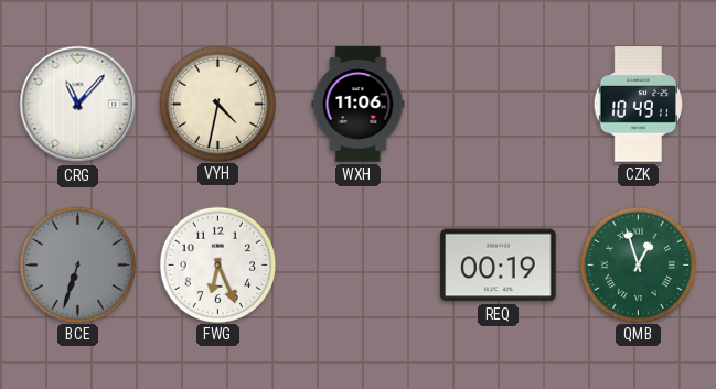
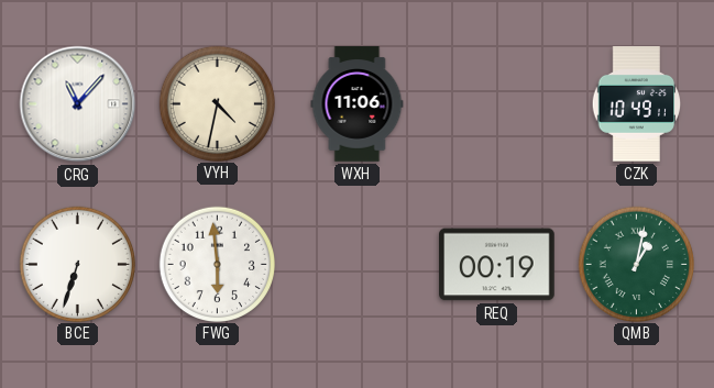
BCE dial: grey -> white
FWG: 6:26 -> 5:59
QMB: 12:57 -> 1:02
